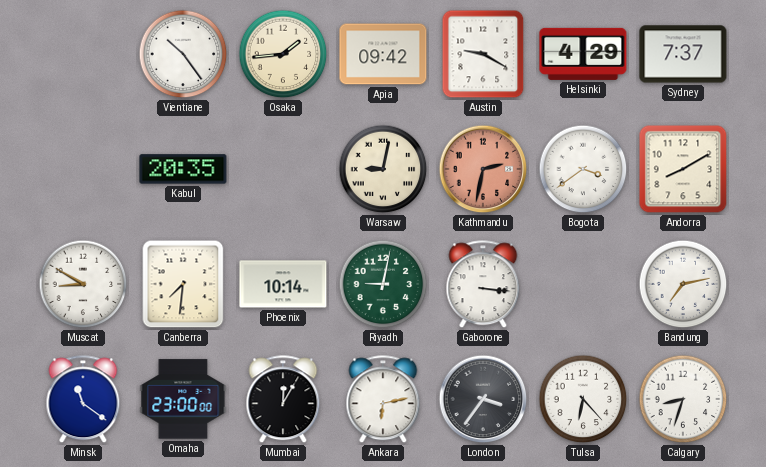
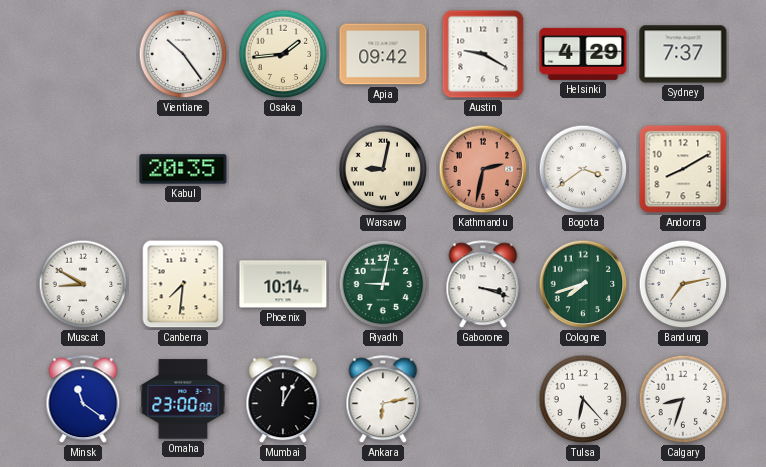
Gaborone: 3:16 -> 3:18
Cologne: none -> 7:42
London: 3:36 -> none
